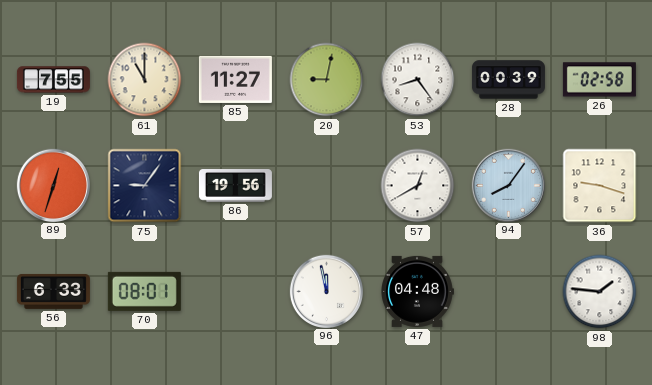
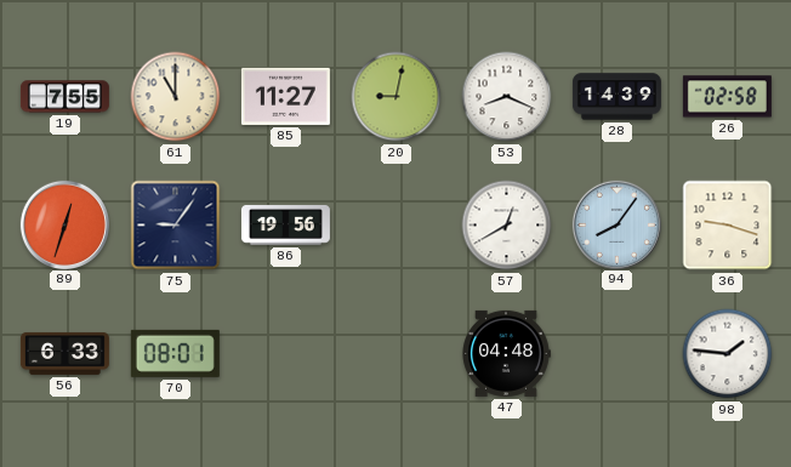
53: 8:24 -> 8:19
28: 00:39 -> 14:39
96: 11:58 -> none
